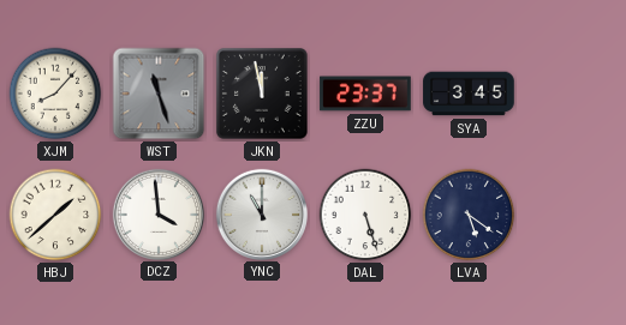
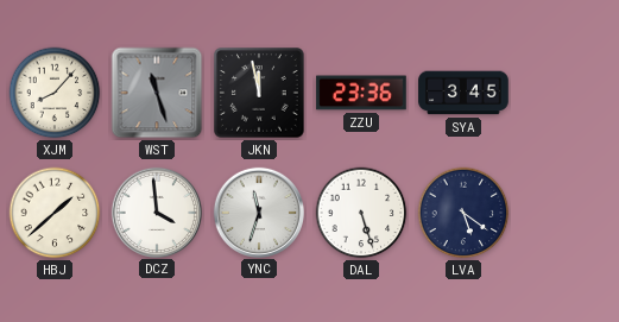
ZZU: 23:37 -> 23:36
YNC: 11:00 -> 11:33
